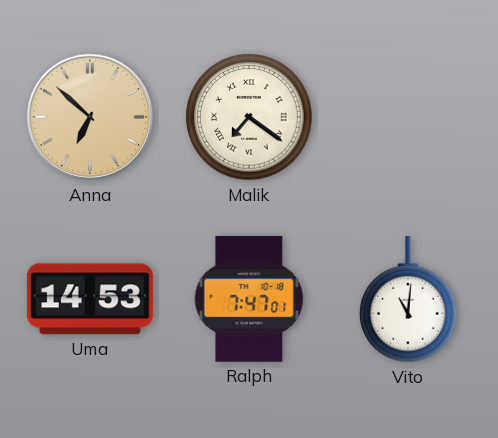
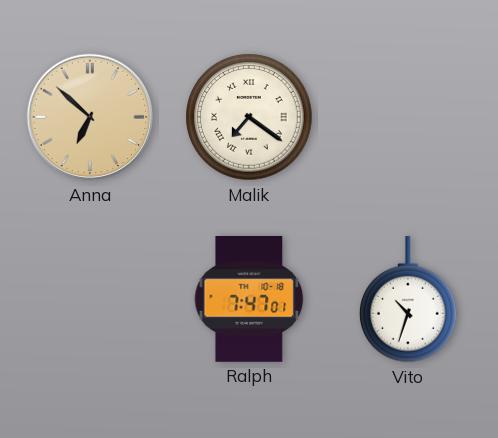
Uma: 14:53 -> none
Vito: 11:01 -> 10:33
